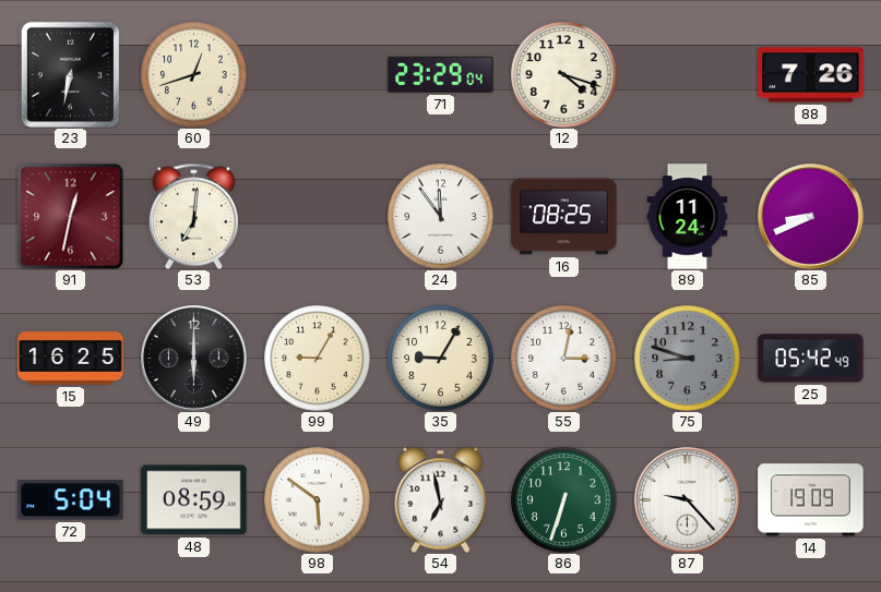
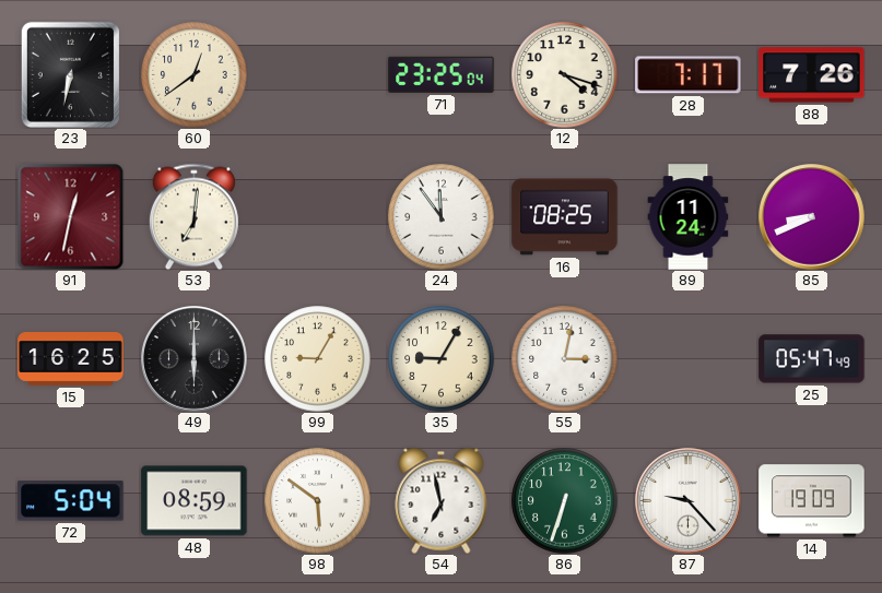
60: 12:42 -> 12:39
71: 23:29 -> 23:25
28: none -> 7:17
75: 8:48 -> none
25: 05:42 -> 05:47
